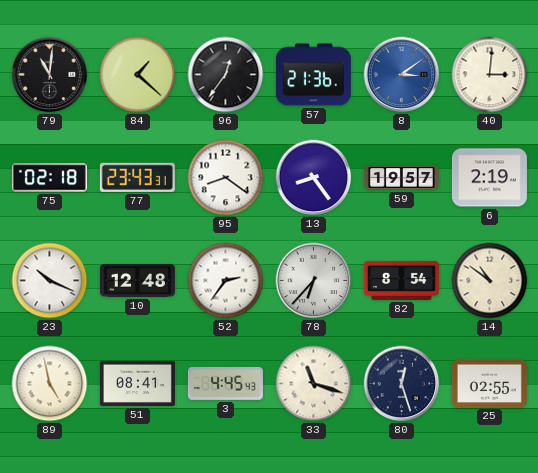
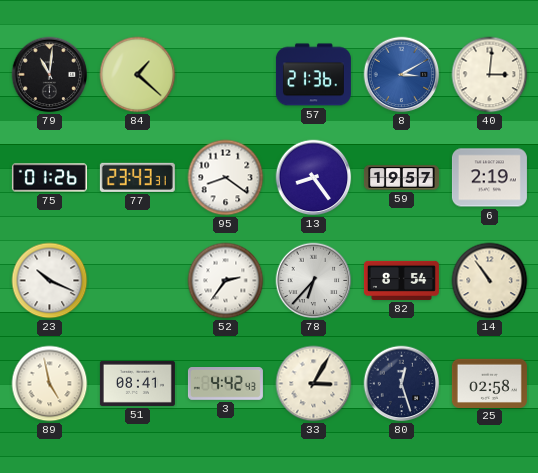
96: 12:36 -> none
8: 3:09 -> 3:10
75: 02:18 -> 01:26
10: 12:48 -> none
14: 10:51 -> 10:54
3: 4:45 -> 4:42
33: 11:18 -> 3:05
25: 02:55 -> 02:58
